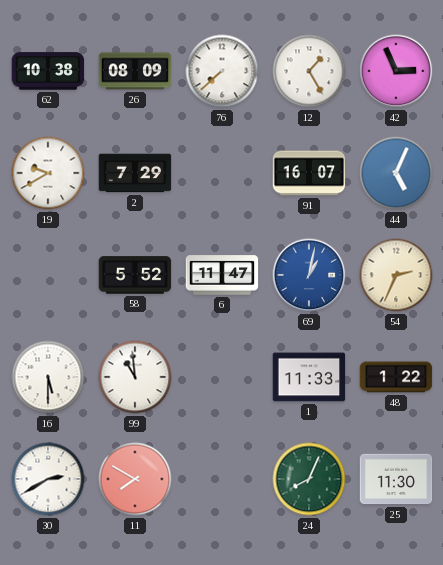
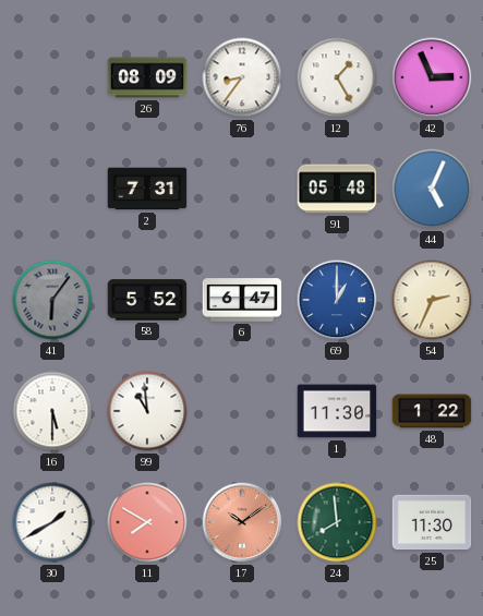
62: 10:38 -> none
76: 7:38 -> 8:36
19: 9:40 -> none
2: 7:29 -> 7:31
91: 16:07 -> 05:48
41: none -> 6:06
6: 11:47 -> 6:47
69: 1:02 -> 1:00
1: 11:33 -> 11:30
30: 2:40 -> 1:40
17: none -> 10:09
24: 8:04 -> 7:59
